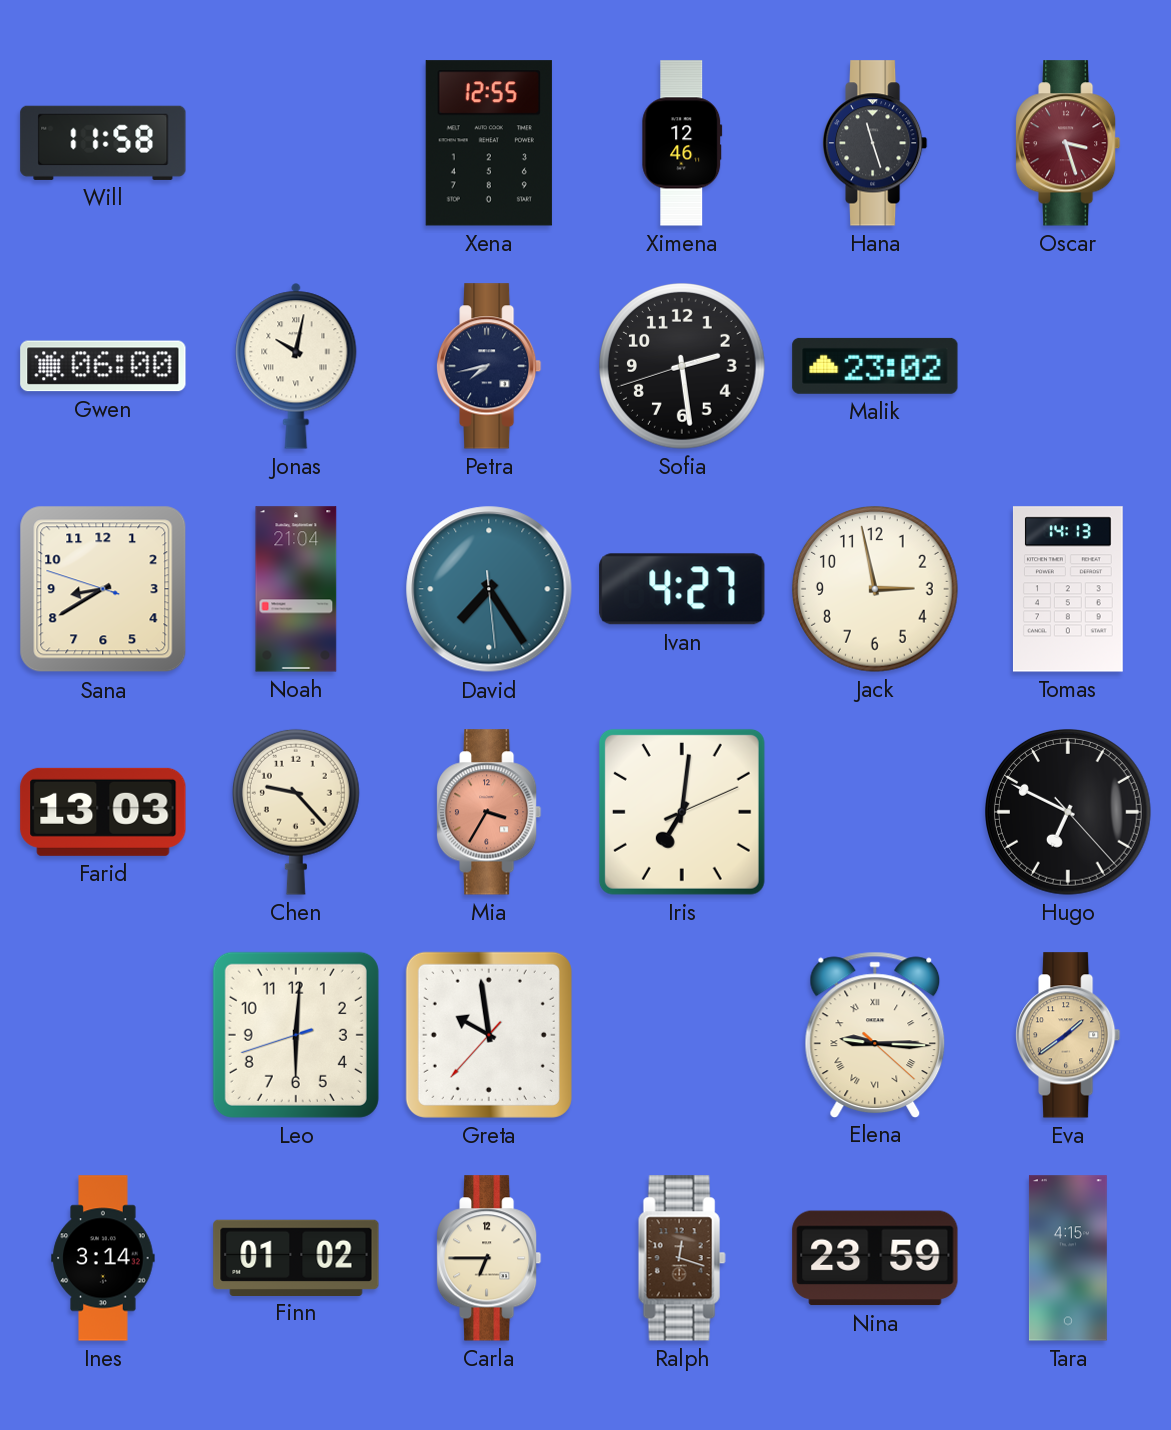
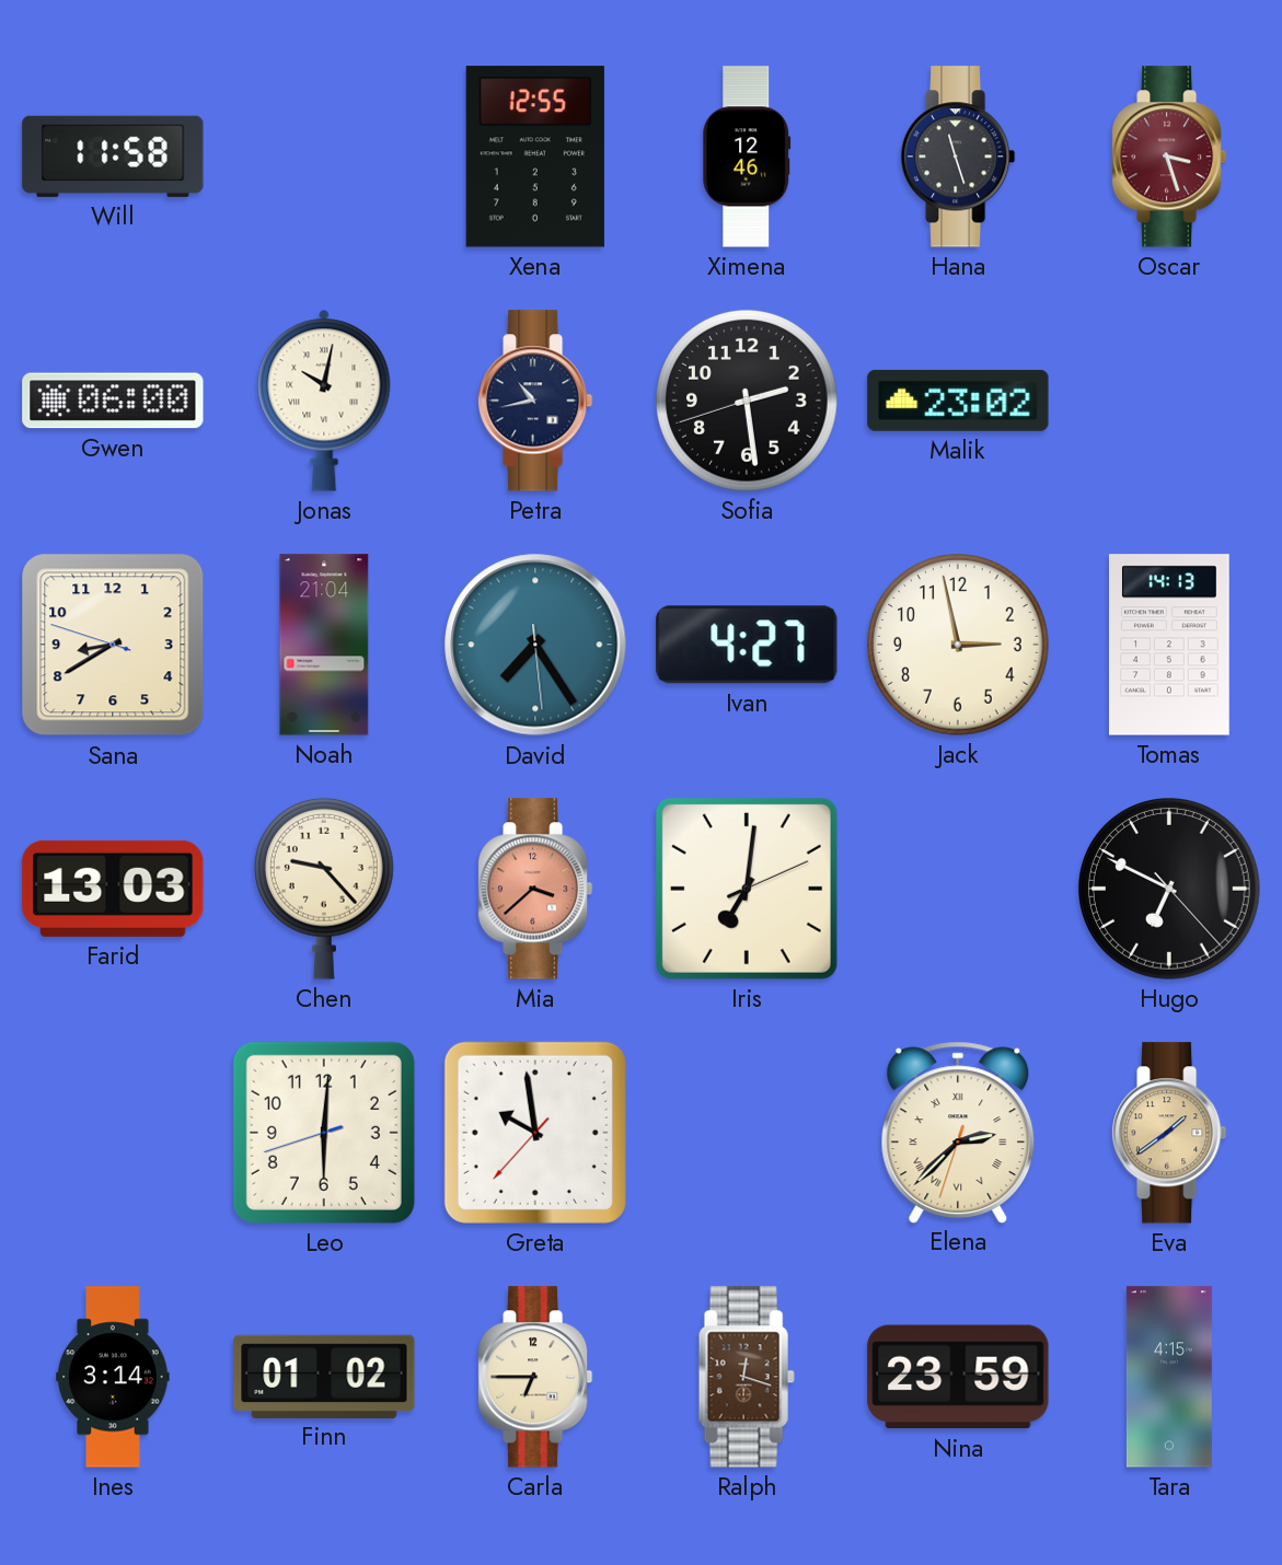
Petra: 7:43 -> 10:43
Mia: 3:35 -> 3:38
Elena: 9:15 -> 2:37
